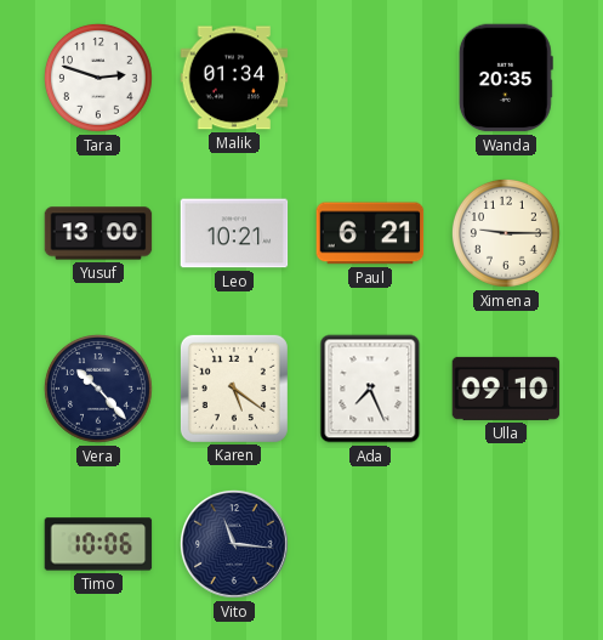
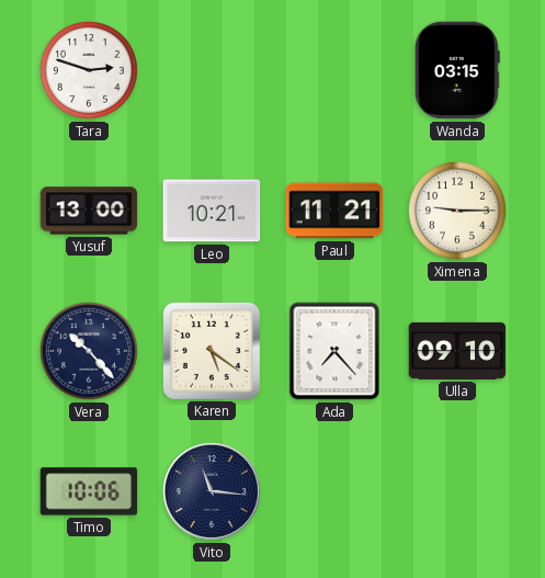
Malik: 01:34 -> none
Wanda: 20:35 -> 03:15
Paul: 6:21 -> 11:21
Ada: 7:26 -> 7:23
